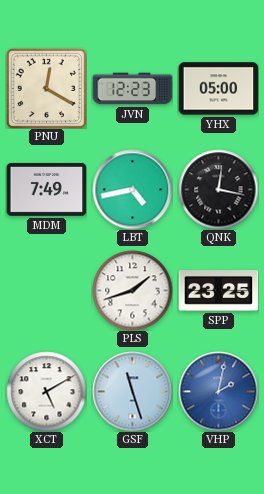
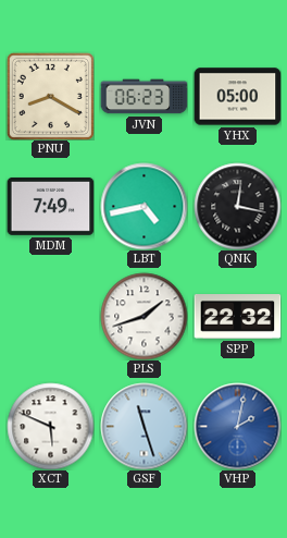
PNU: 12:20 -> 8:20
JVN: 12:23 -> 06:23
SPP: 23:25 -> 22:32
XCT: 5:10 -> 5:49
